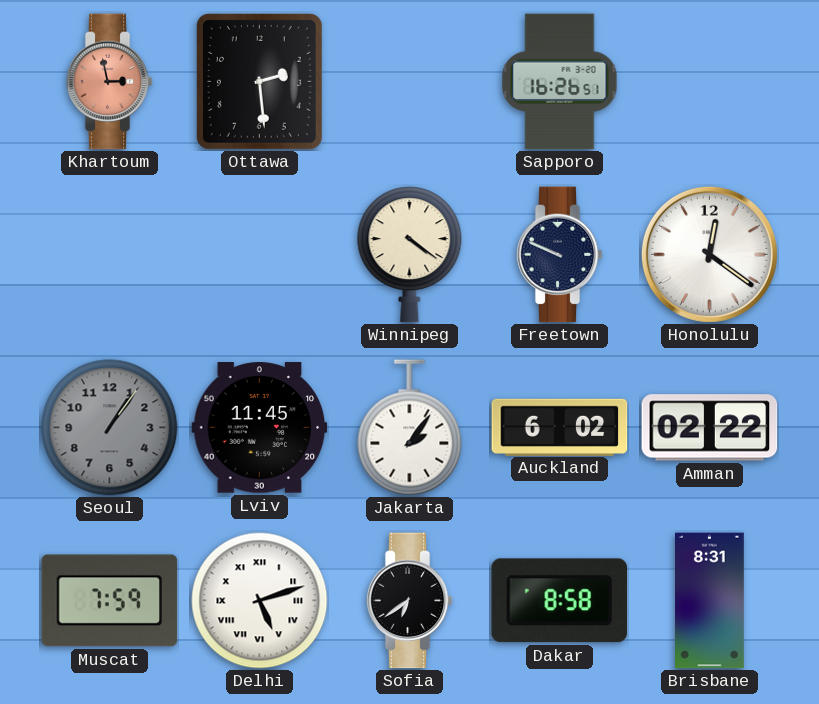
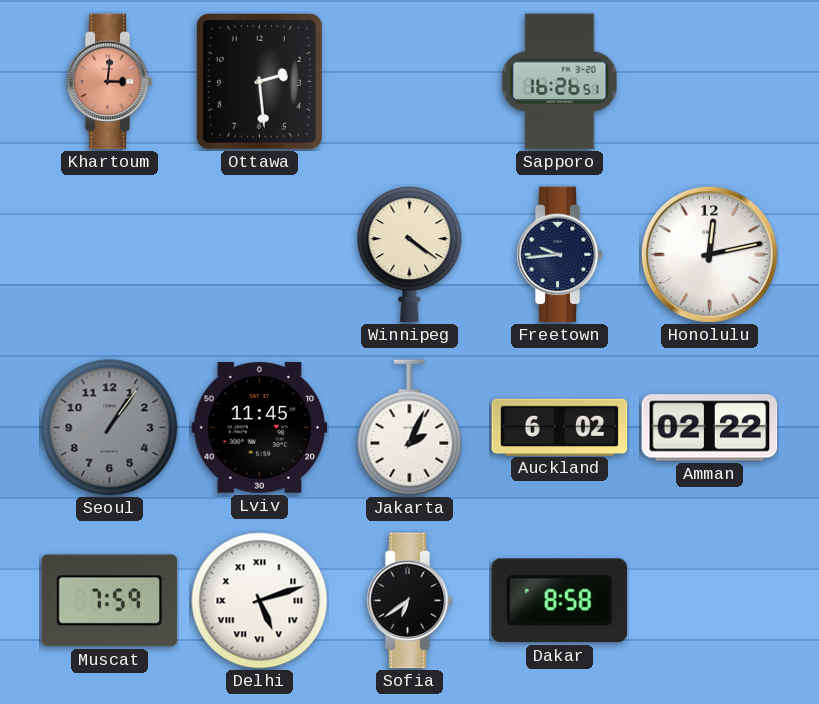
Khartoum: 2:58 -> 3:01
Freetown: 9:49 -> 9:44
Honolulu: 12:21 -> 12:13
Jakarta: 2:06 -> 2:04
Brisbane: 8:31 -> none
